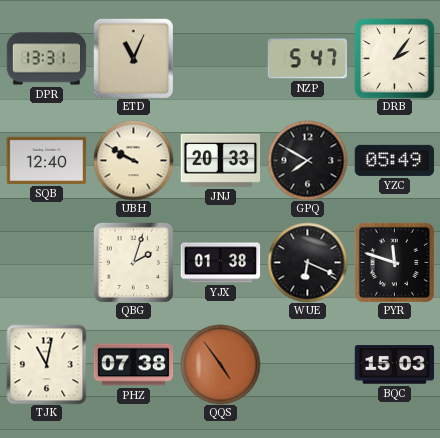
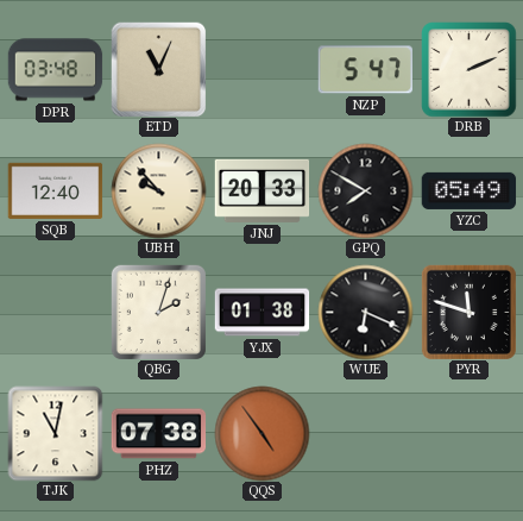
DPR: 13:31 -> 03:48
DRB: 2:06 -> 2:11
UBH: 9:50 -> 9:53
BQC: 15:03 -> none
